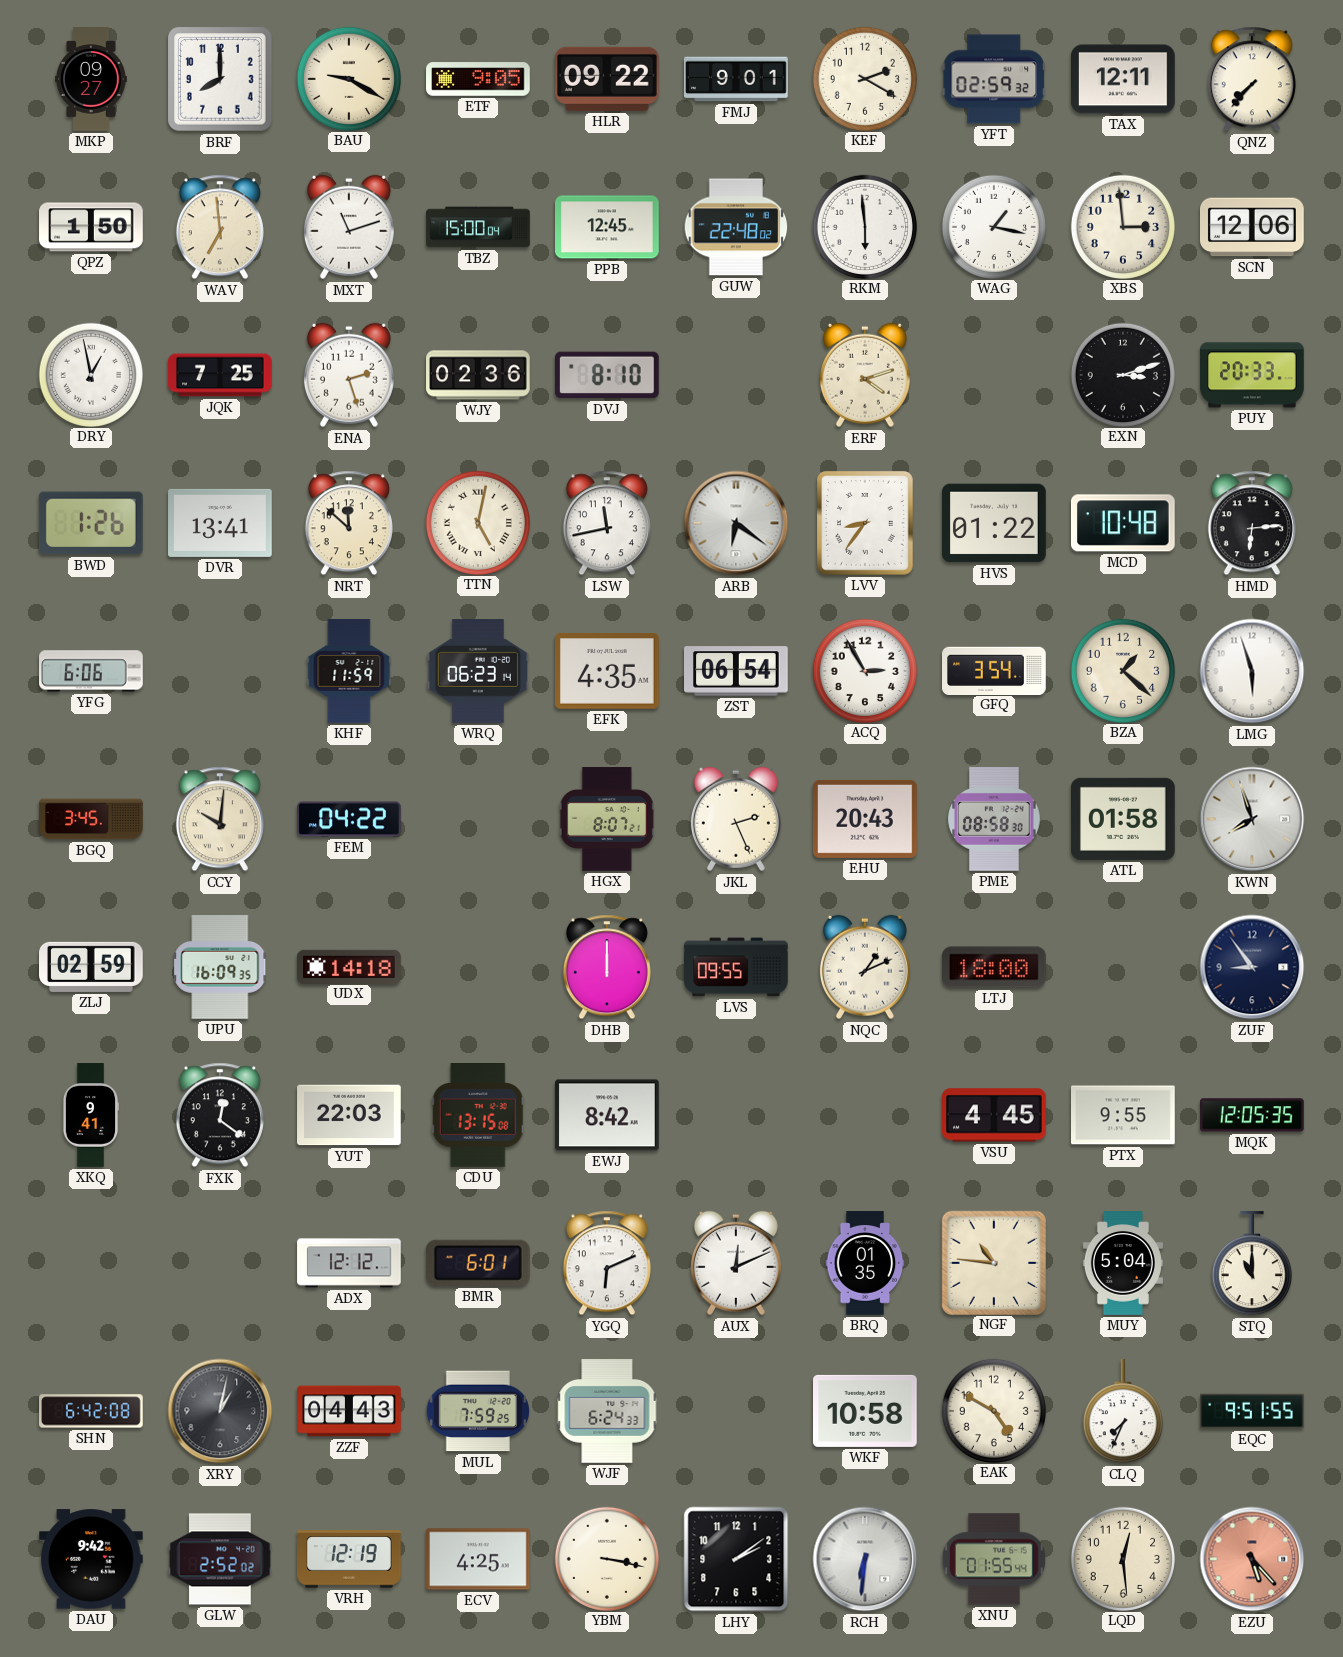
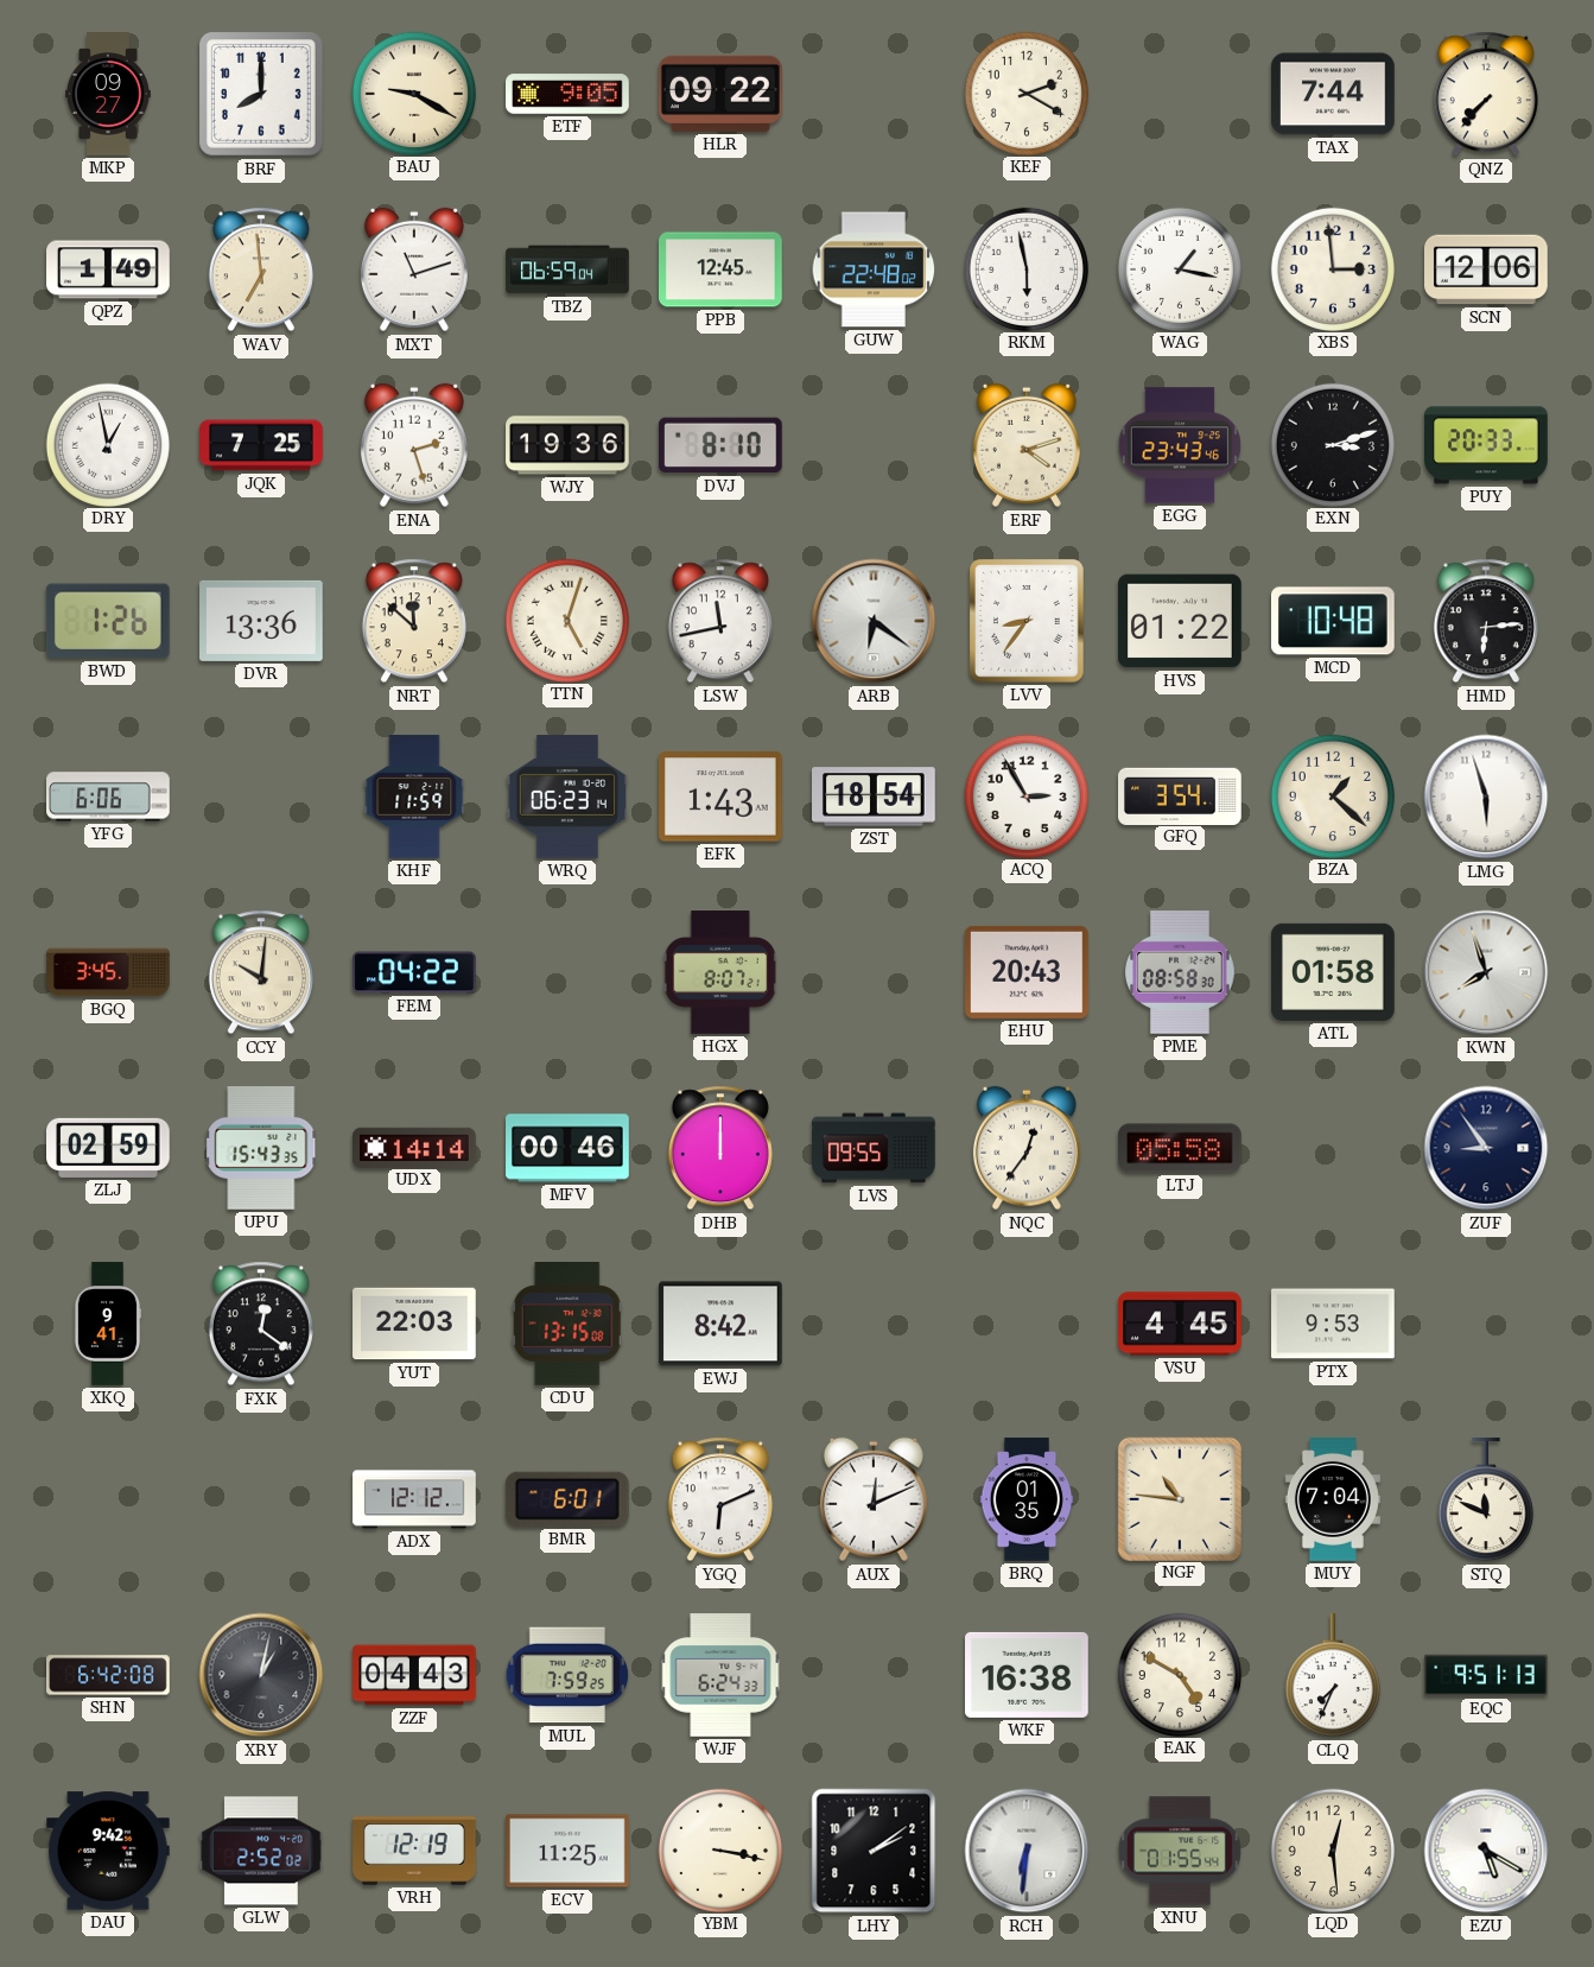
FMJ: 9:01 -> none
YFT: 02:59 -> none
TAX: 12:11 -> 7:44
QPZ: 1:50 -> 1:49
TBZ: 15:00 -> 06:59
RKM: 5:59 -> 5:58
WJY: 02:36 -> 19:36
EGG: none -> 23:43
DVR: 13:41 -> 13:36
TTN: 5:02 -> 5:03
EFK: 4:35 -> 1:43
ZST: 06:54 -> 18:54
JKL: 2:26 -> none
UPU: 16:09 -> 15:43
UDX: 14:18 -> 14:14
MFV: none -> 00:46
NQC: 1:11 -> 12:36
LTJ: 18:00 -> 05:58
PTX: 9:55 -> 9:53
MQK: 12:05 -> none
MUY: 5:04 -> 7:04
STQ: 11:00 -> 11:49
WKF: 10:58 -> 16:38
EQC: 9:51:55 -> 9:51:13
ECV: 4:25 -> 11:25
EZU: 5:23 -> 5:20
EZU dial: salmon -> white
